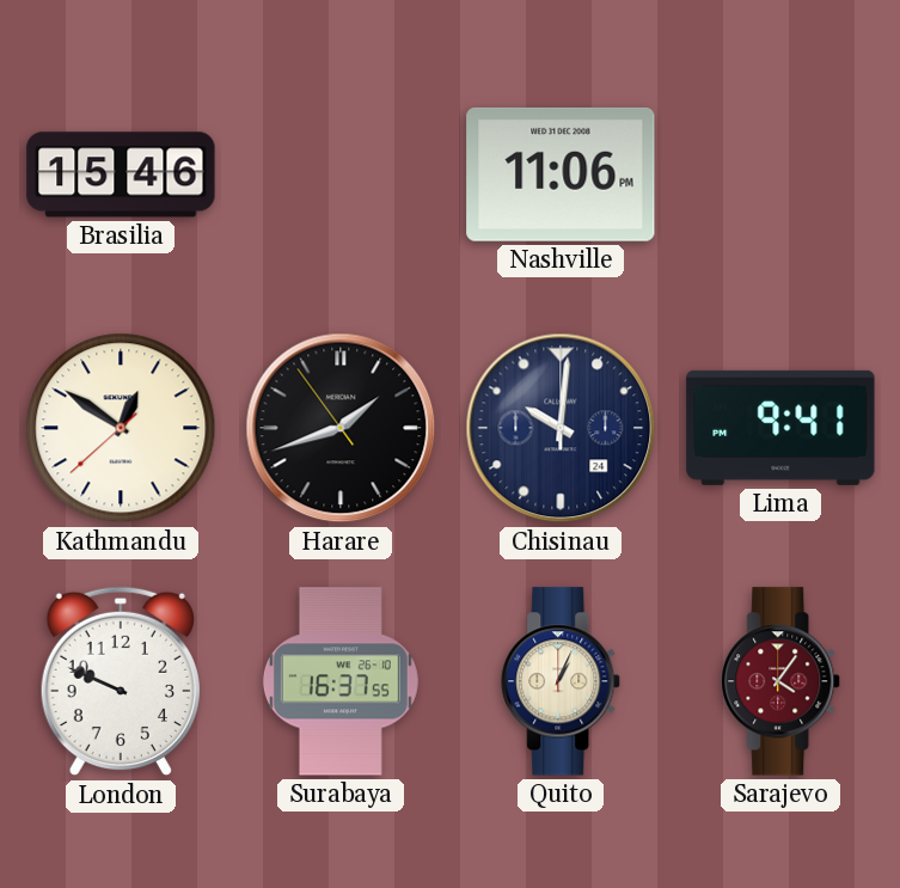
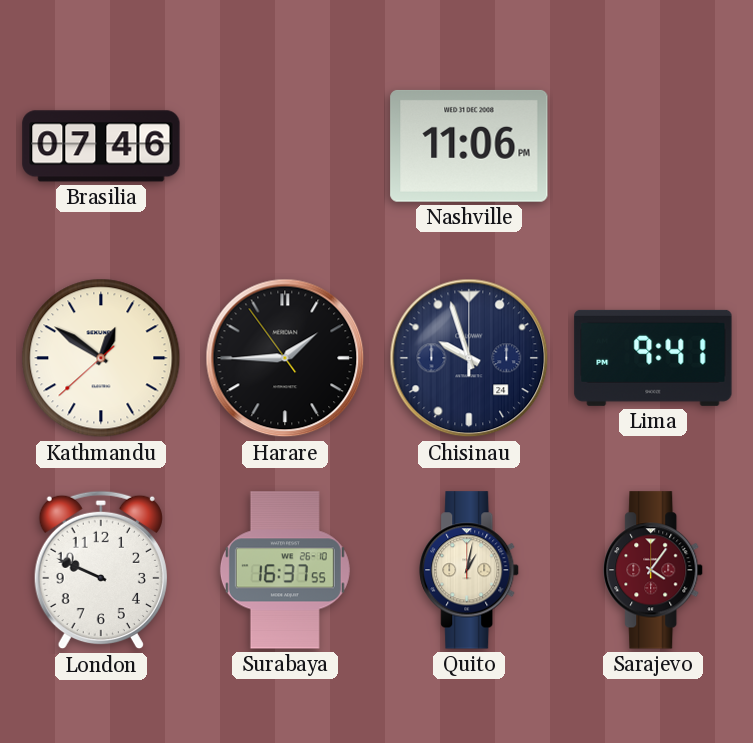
Brasilia: 15:46 -> 07:46
Harare: 1:41 -> 1:44
Chisinau: 10:01 -> 9:57
Quito: 1:04 -> 1:02
